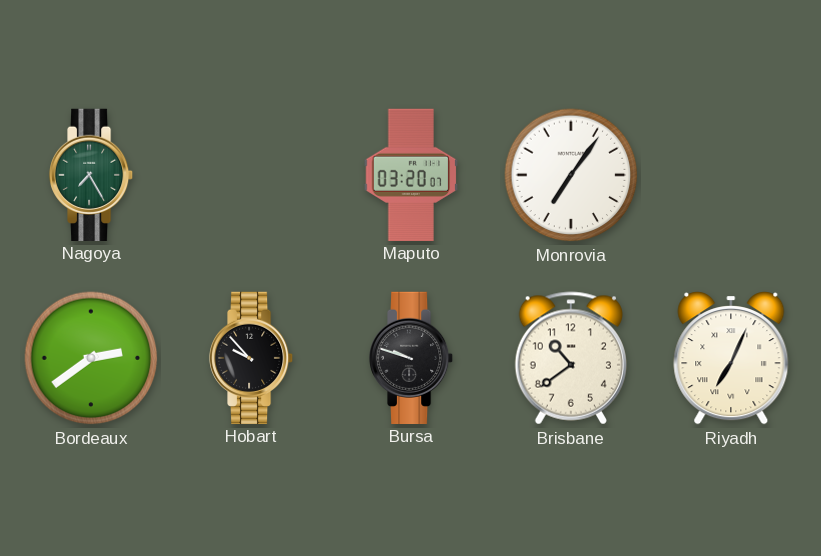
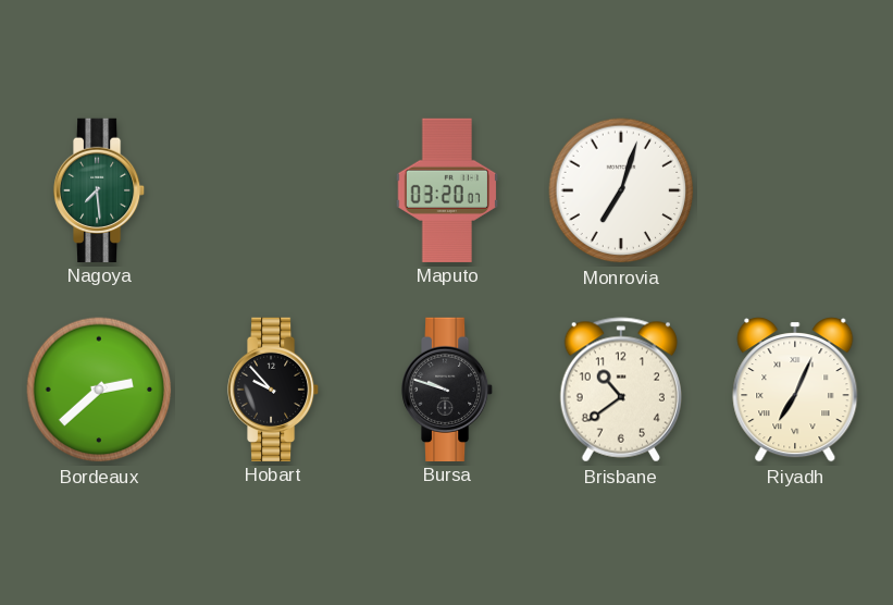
Nagoya: 7:25 -> 7:29
Monrovia: 7:06 -> 7:03
Bordeaux: 2:39 -> 2:38
